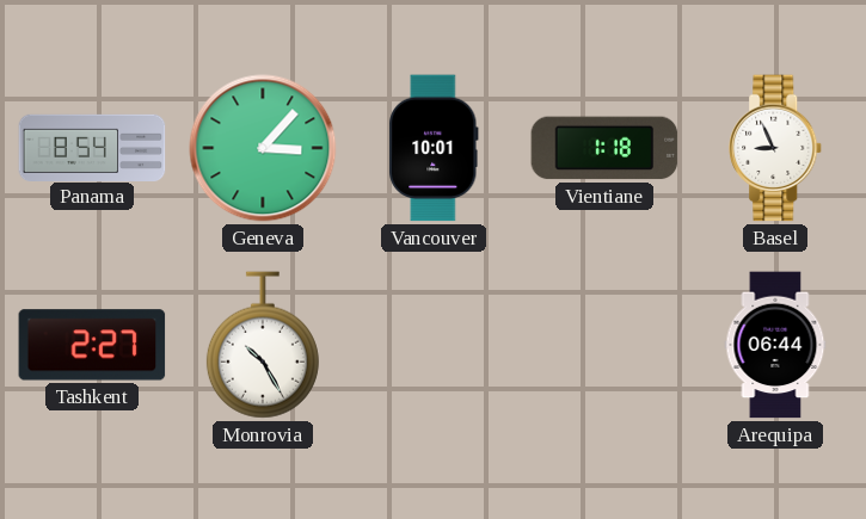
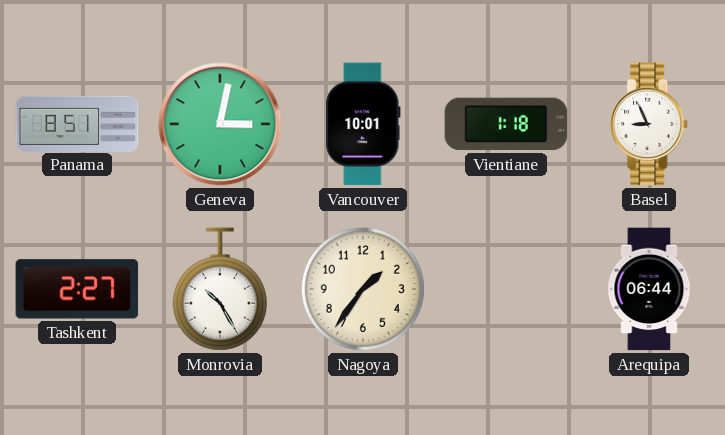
Panama: 8:54 -> 8:51
Geneva: 3:07 -> 3:02
Nagoya: none -> 1:36
